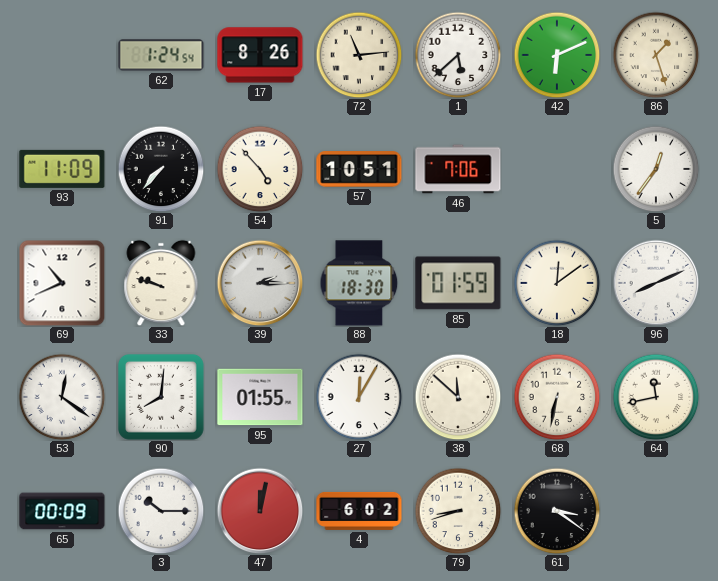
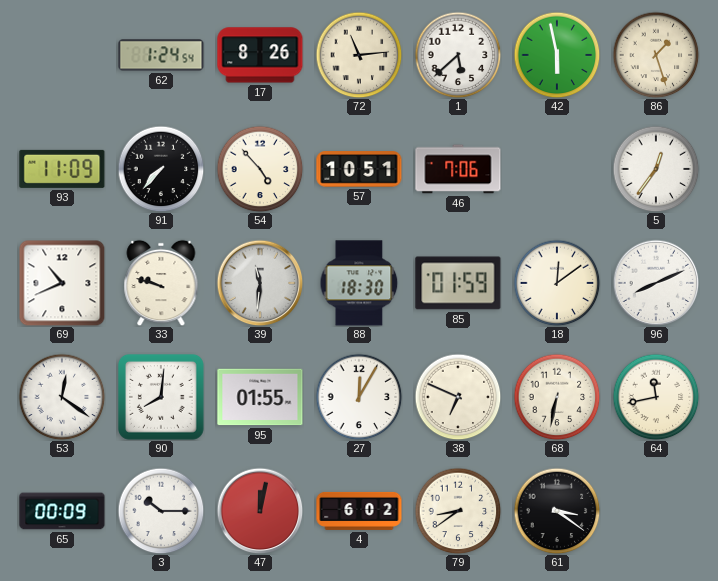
42: 6:11 -> 5:58
39: 2:15 -> 11:31
38: 11:52 -> 6:49
79: 8:42 -> 8:39
